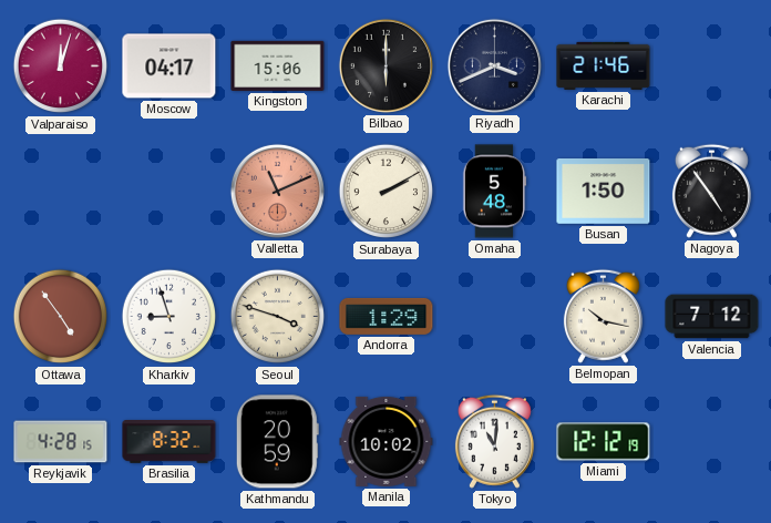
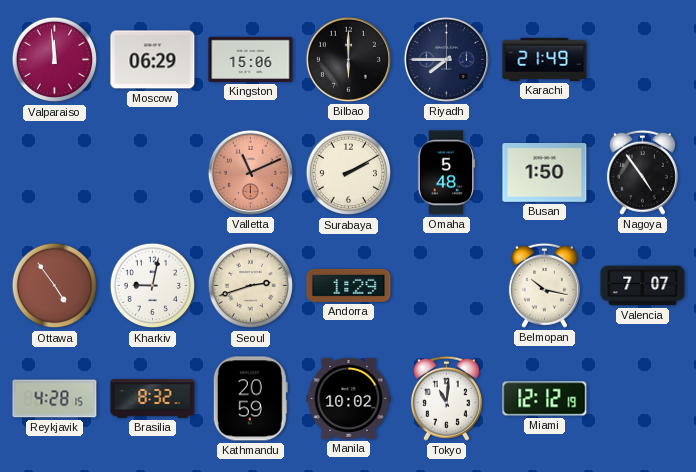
Valparaiso: 12:03 -> 11:59
Moscow: 04:17 -> 06:29
Riyadh: 3:41 -> 7:45
Karachi: 21:46 -> 21:49
Kharkiv: 8:57 -> 9:02
Seoul: 3:48 -> 2:42
Valencia: 7:12 -> 7:07
